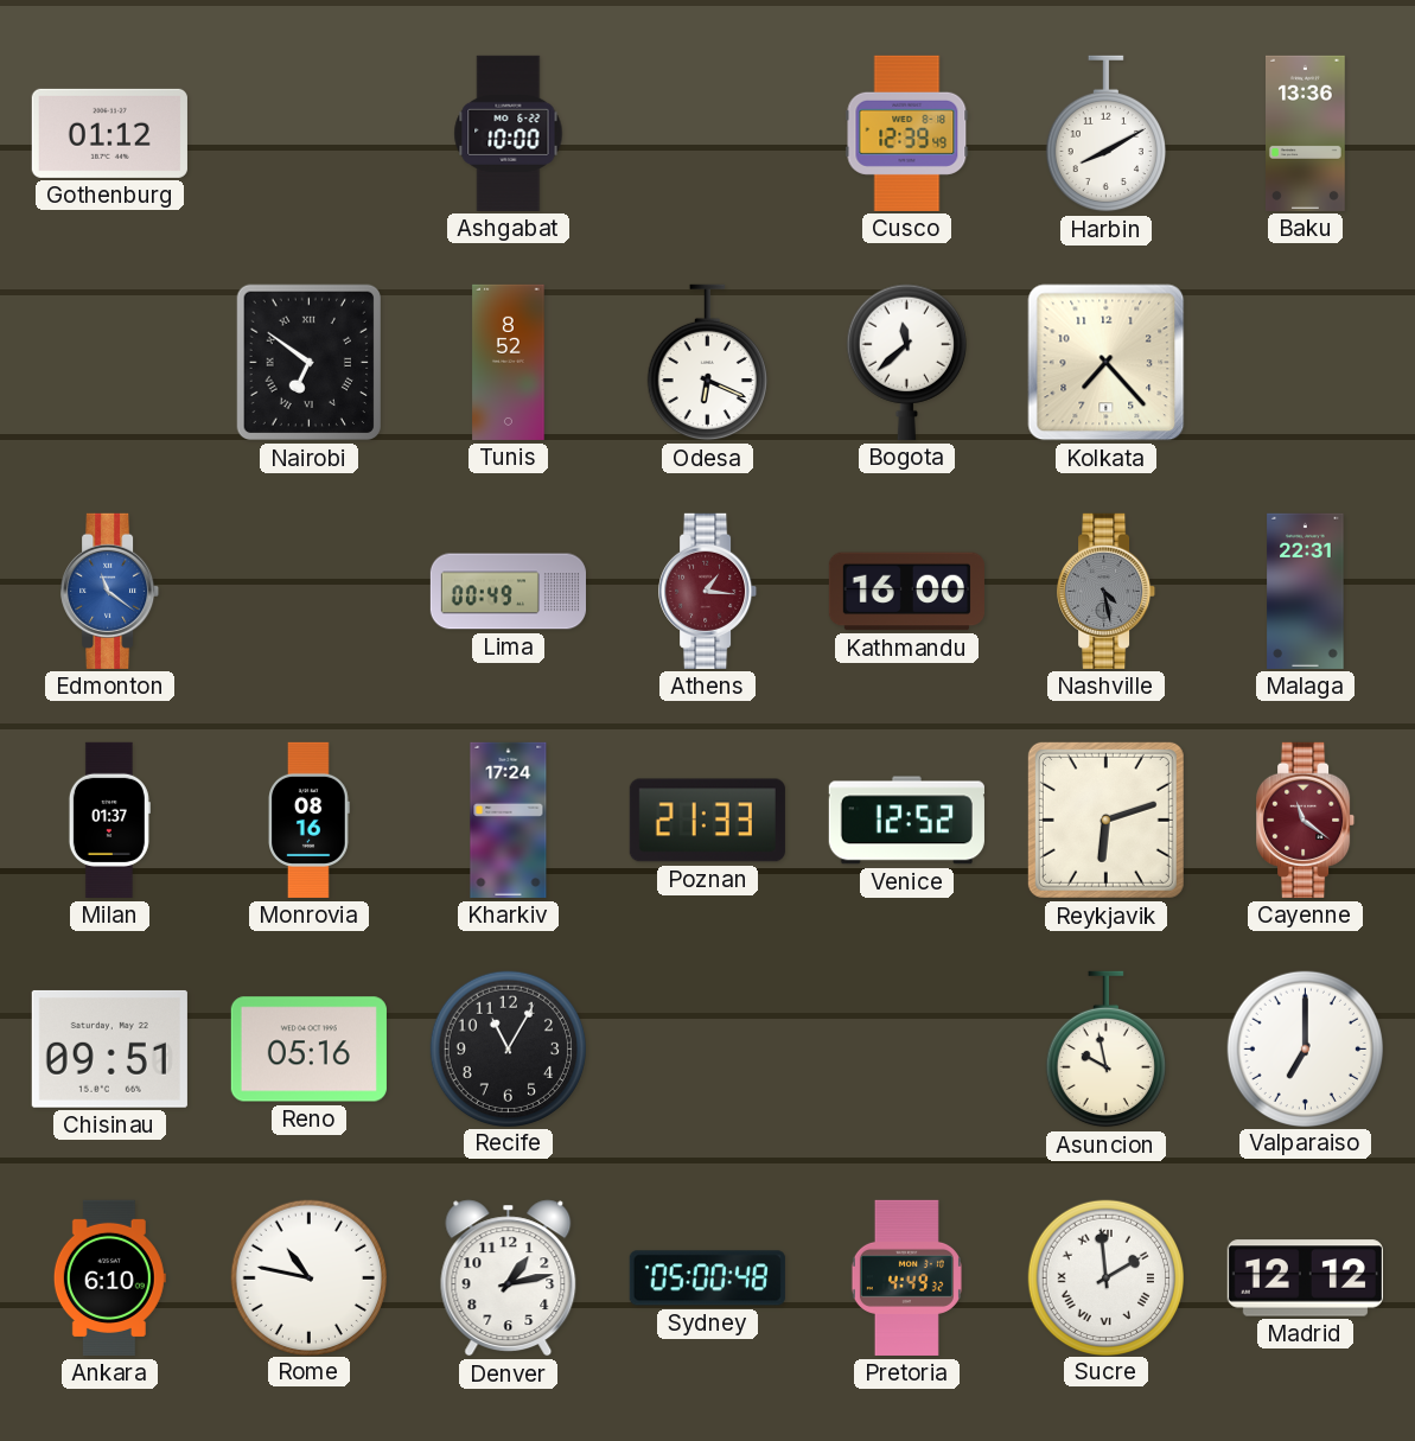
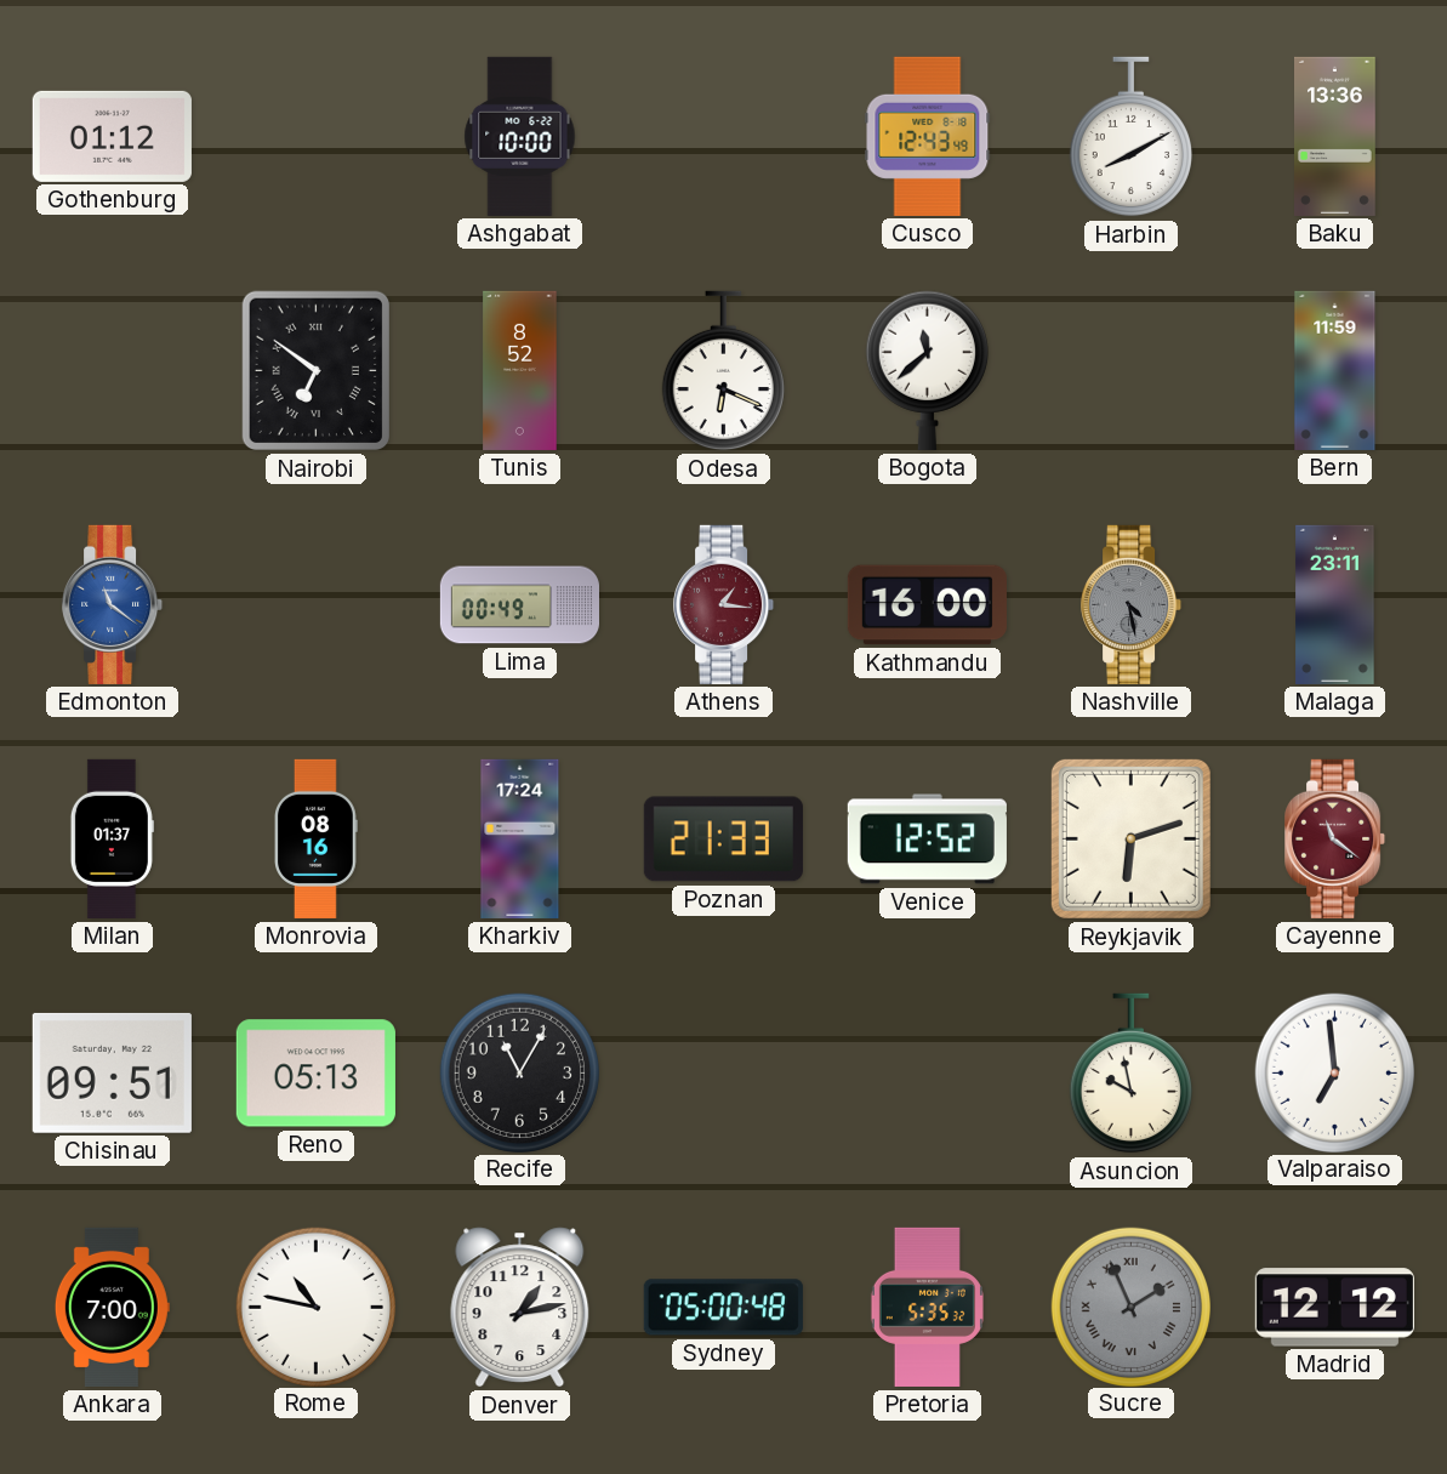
Cusco: 12:39 -> 12:43
Kolkata: 7:23 -> none
Bern: none -> 11:59
Malaga: 22:31 -> 23:11
Reno: 05:16 -> 05:13
Valparaiso: 7:00 -> 6:59
Ankara: 6:10 -> 7:00
Pretoria: 4:49 -> 5:35
Sucre: 1:59 -> 1:56
Sucre dial: white -> grey
